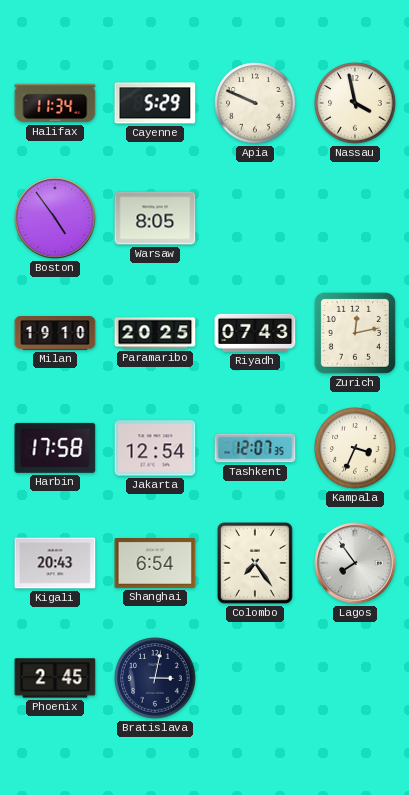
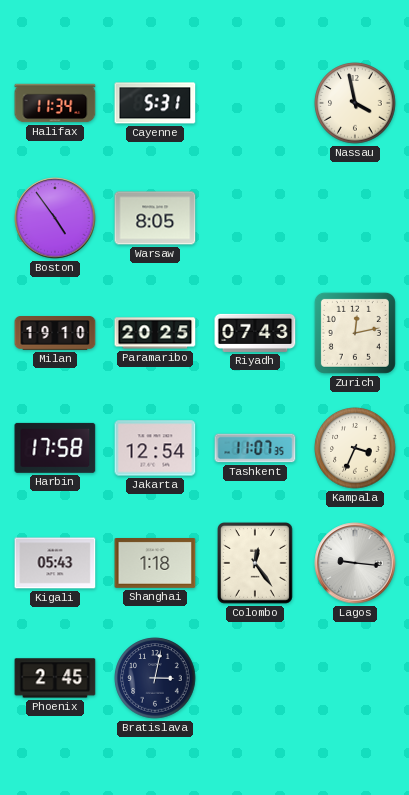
Cayenne: 5:29 -> 5:31
Apia: 9:49 -> none
Tashkent: 12:07 -> 11:07
Kigali: 20:43 -> 05:43
Shanghai: 6:54 -> 1:18
Colombo: 7:24 -> 12:24
Lagos: 7:54 -> 9:16
